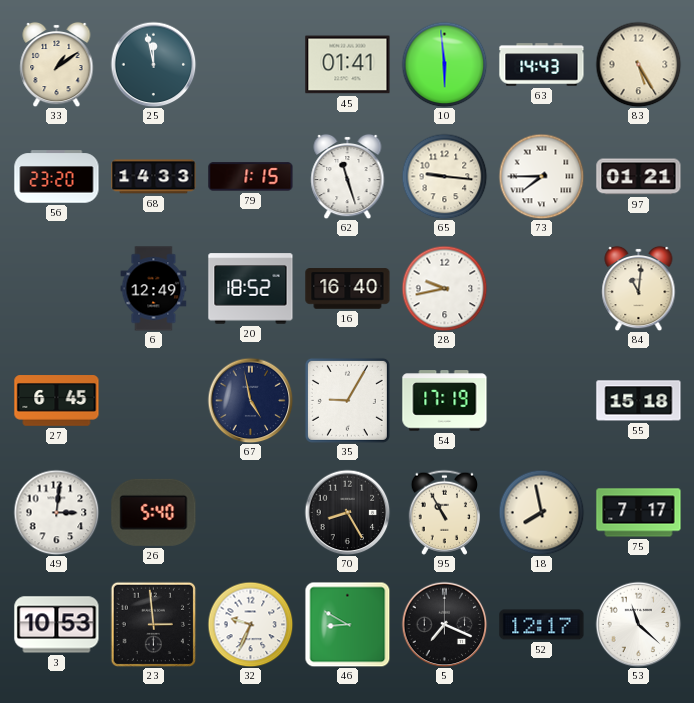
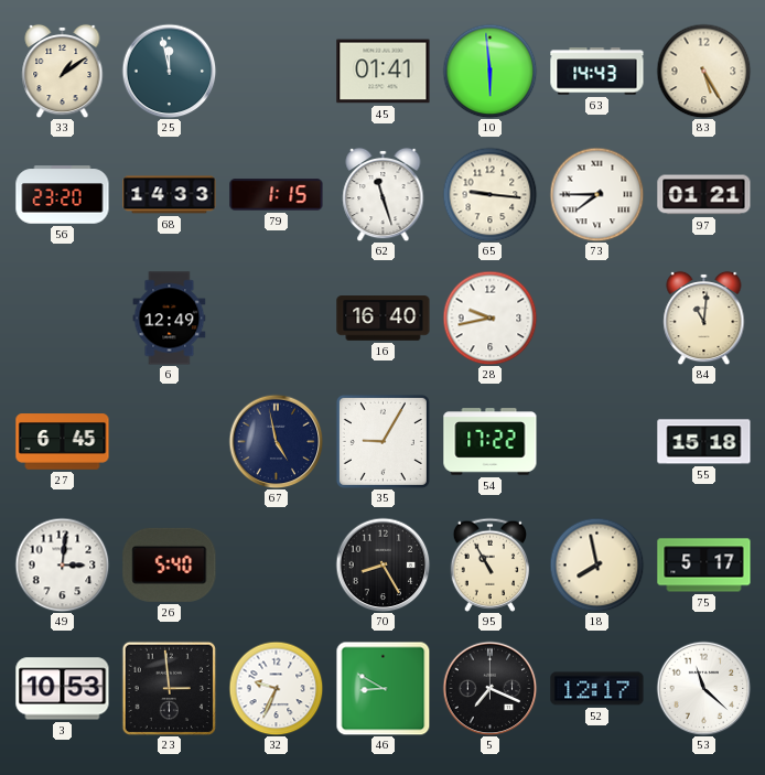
20: 18:52 -> none
54: 17:19 -> 17:22
75: 7:17 -> 5:17
